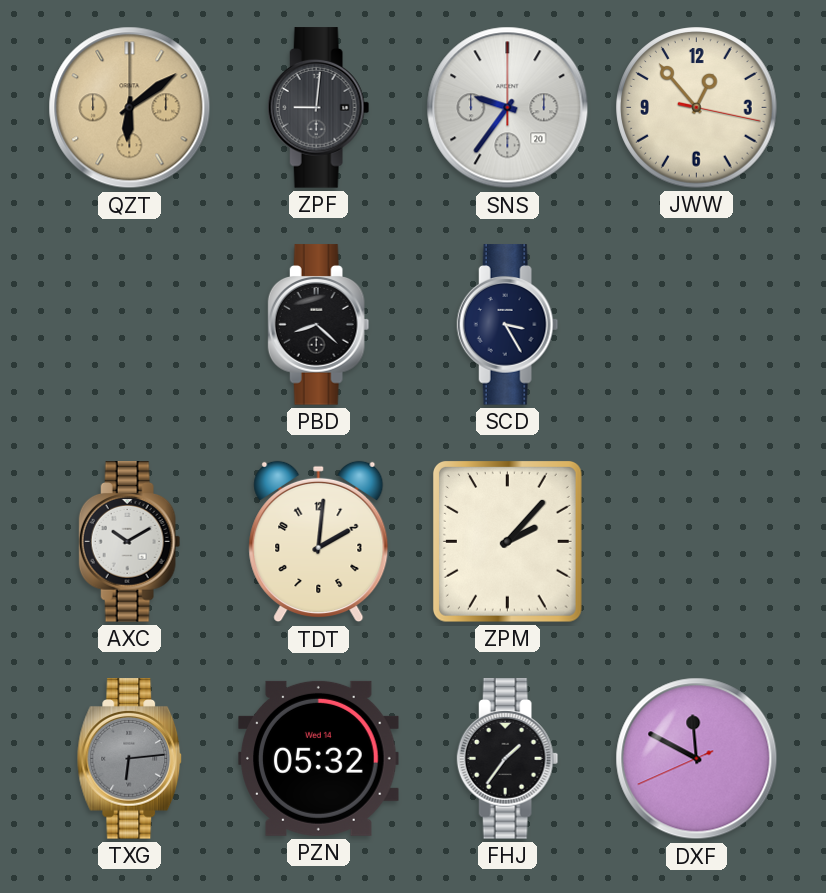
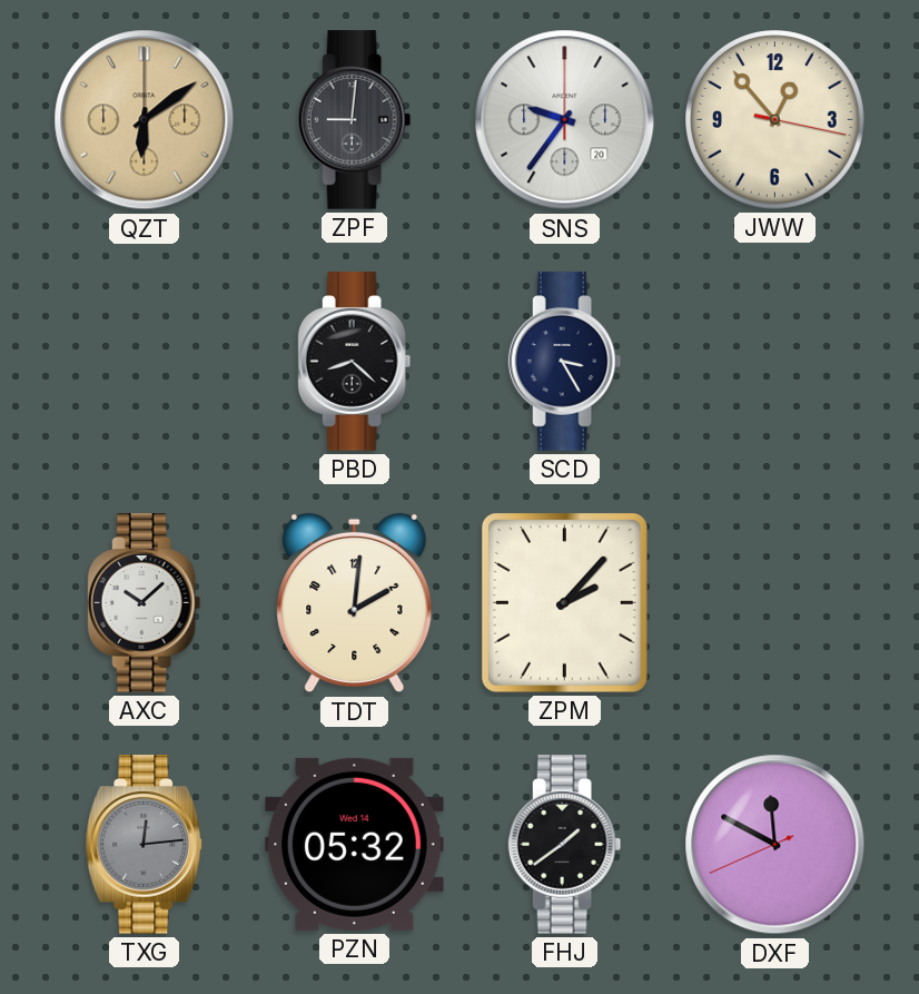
AXC: 10:10 -> 10:08
TXG: 6:14 -> 12:14
FHJ: 1:36 -> 1:39
